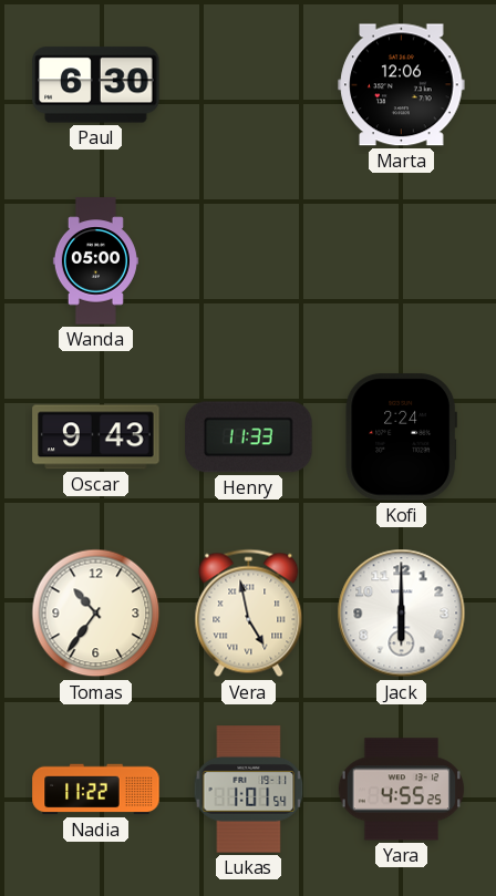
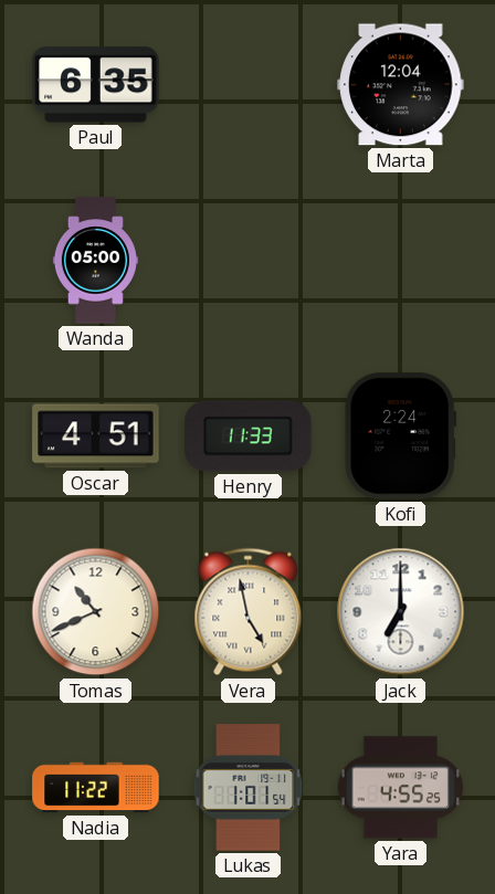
Paul: 6:30 -> 6:35
Marta: 12:06 -> 12:04
Oscar: 9:43 -> 4:51
Tomas: 10:36 -> 10:41
Jack: 6:00 -> 7:00
